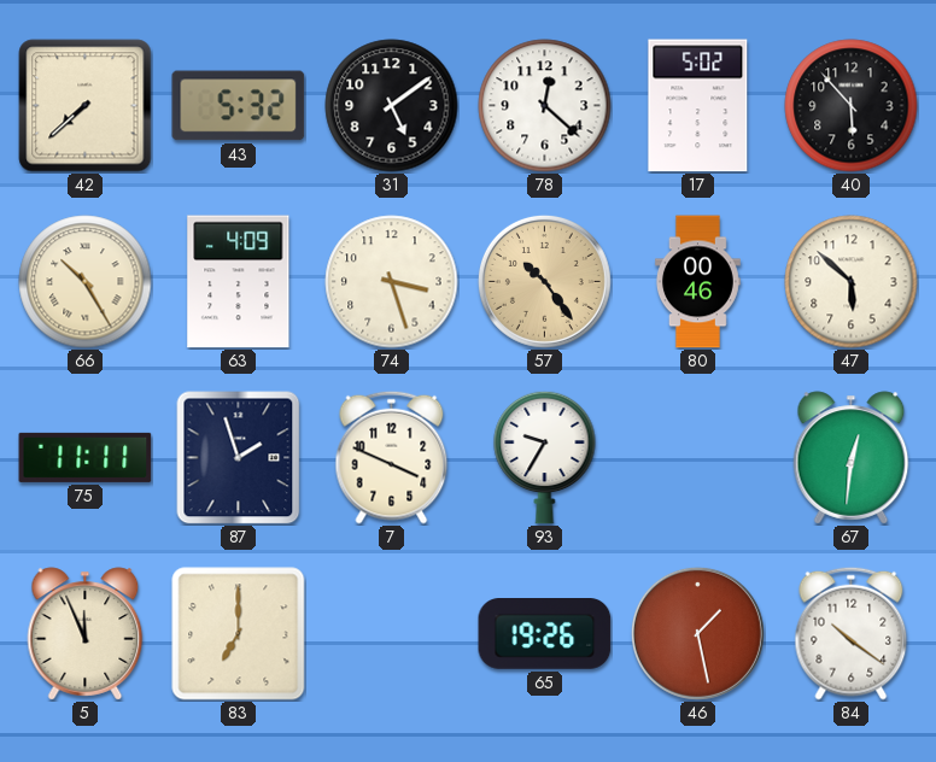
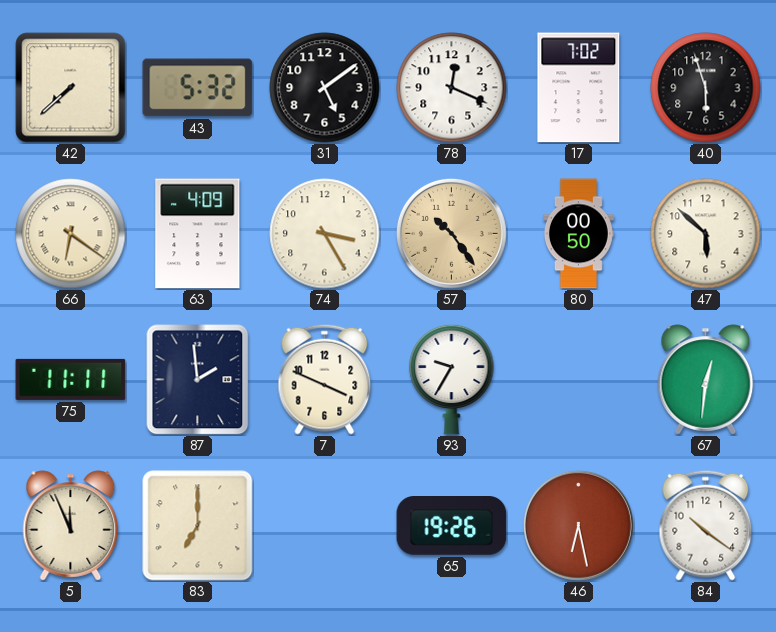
78: 12:22 -> 12:19
17: 5:02 -> 7:02
40: 5:53 -> 5:57
66: 10:25 -> 6:21
74: 3:27 -> 3:25
80: 00:46 -> 00:50
87: 1:57 -> 1:59
46: 1:28 -> 6:28
